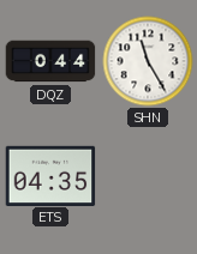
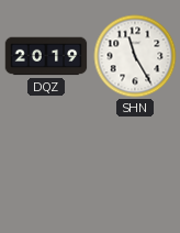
DQZ: 0:44 -> 20:19
ETS: 04:35 -> none
